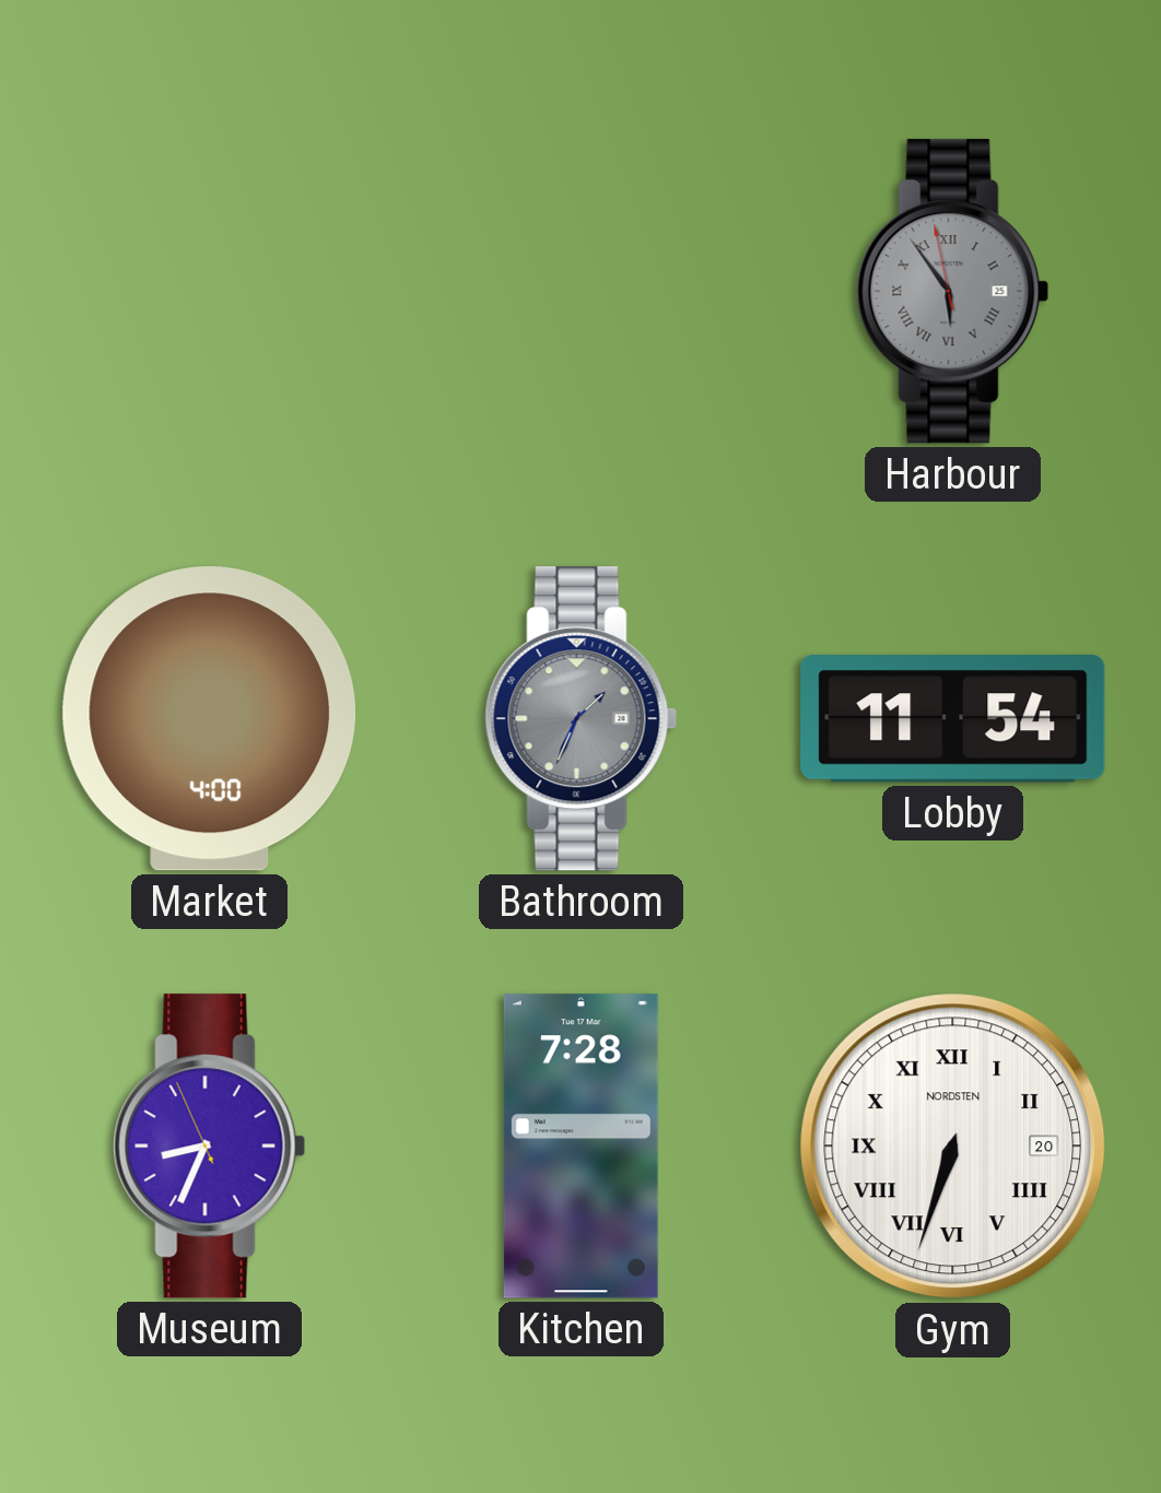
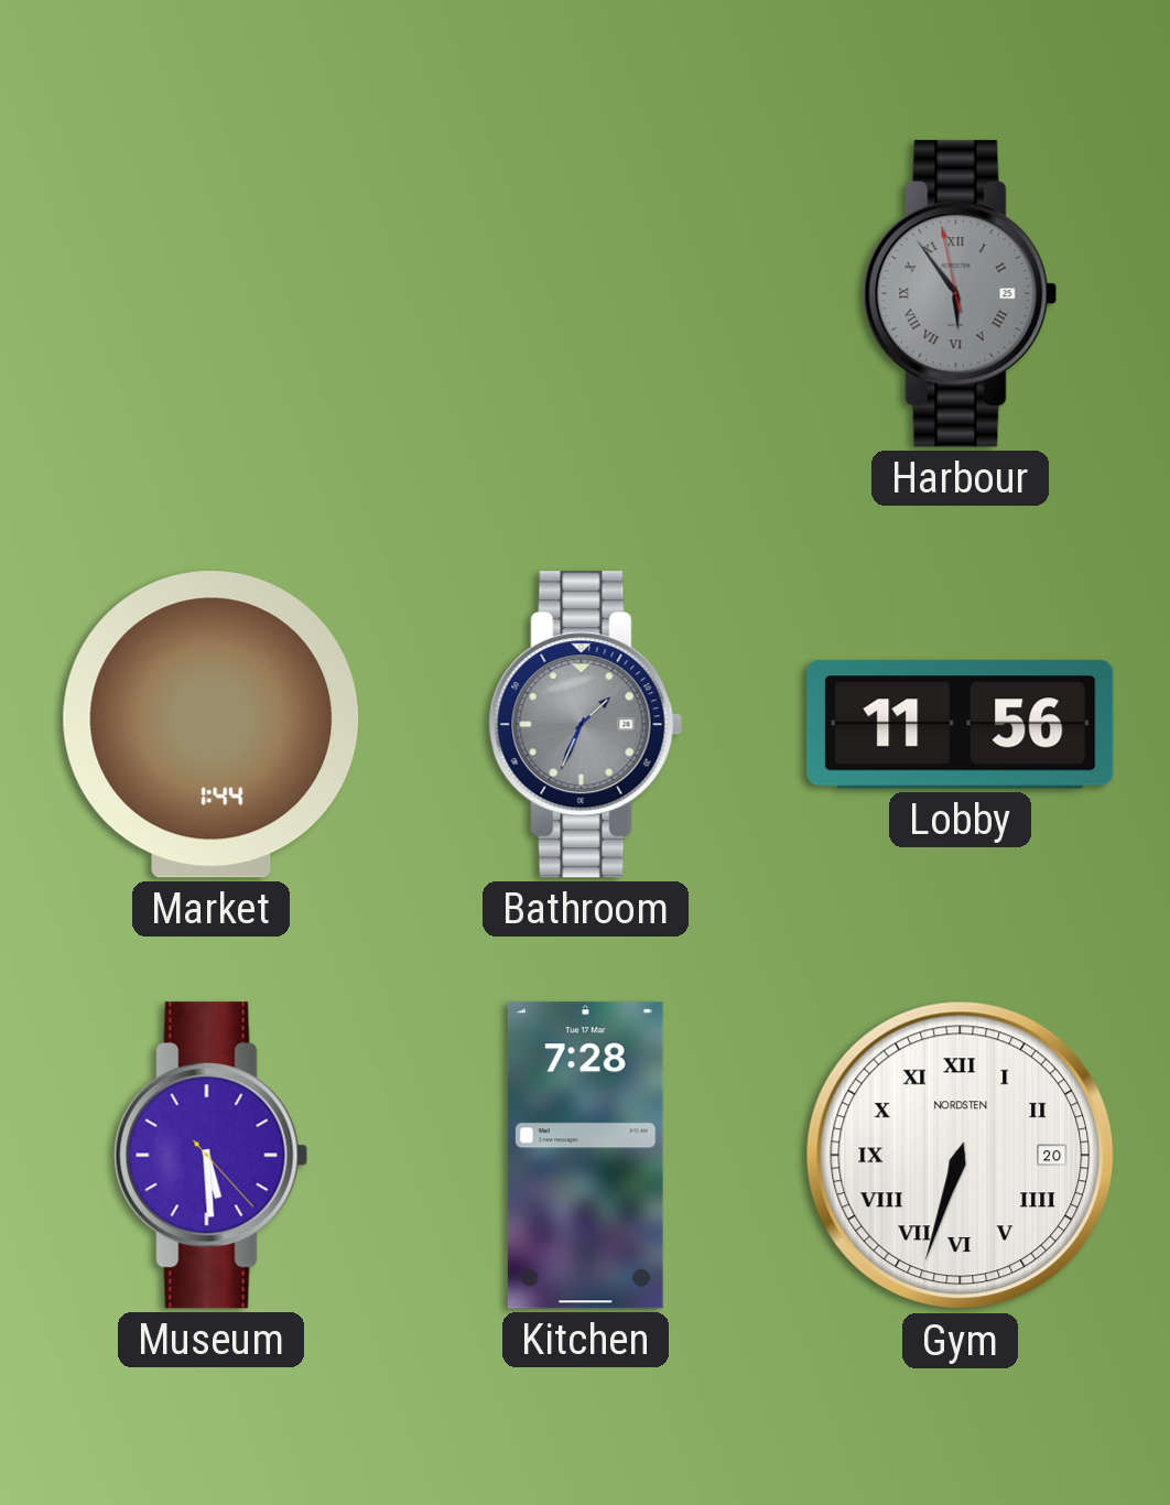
Market: 4:00 -> 1:44
Lobby: 11:54 -> 11:56
Museum: 8:33 -> 5:29
